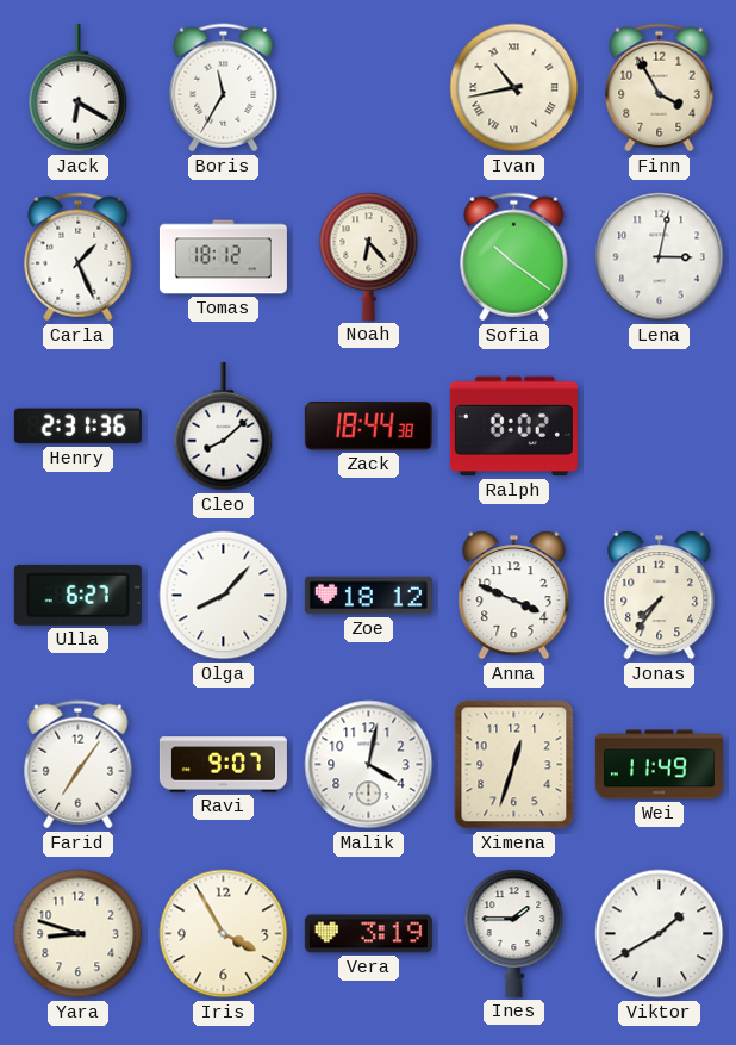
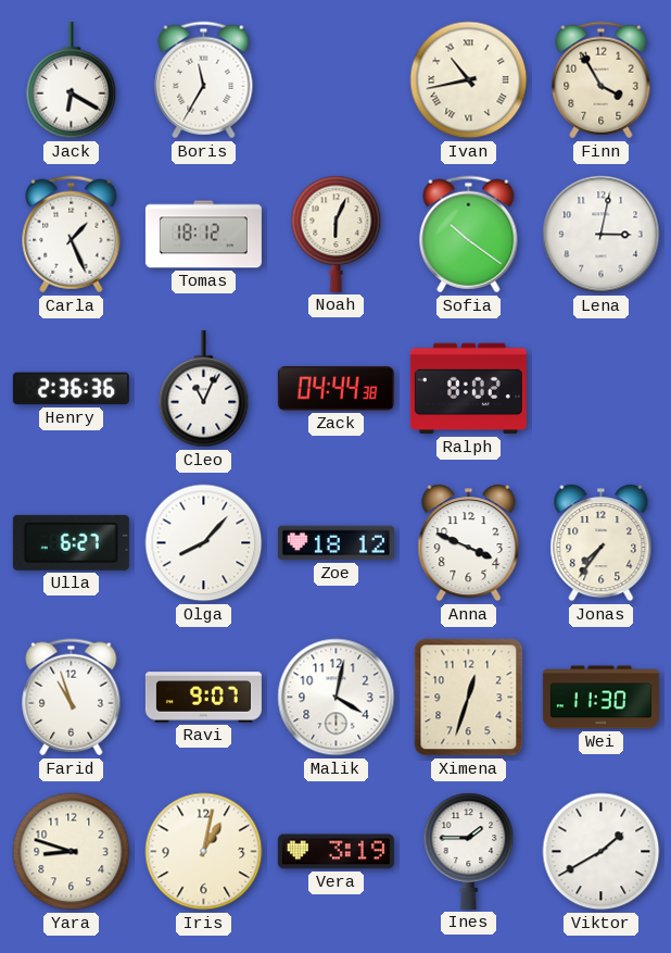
Noah: 6:23 -> 6:04
Henry: 2:31 -> 2:36
Cleo: 8:08 -> 11:04
Zack: 18:44 -> 04:44
Farid: 7:06 -> 10:57
Wei: 11:49 -> 11:30
Iris: 3:55 -> 1:02
